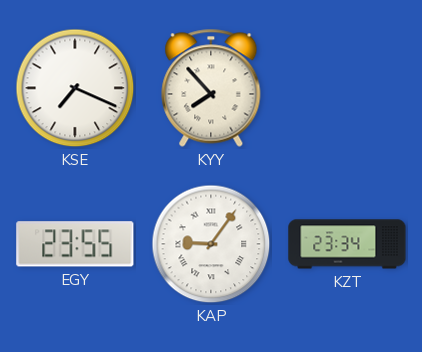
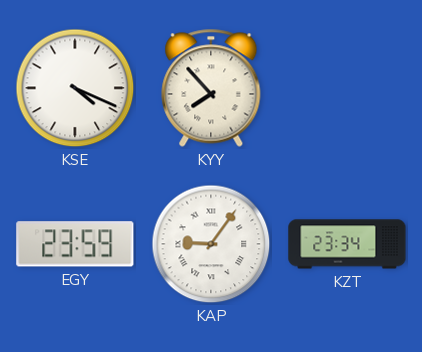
KSE: 7:19 -> 4:19
EGY: 23:55 -> 23:59
